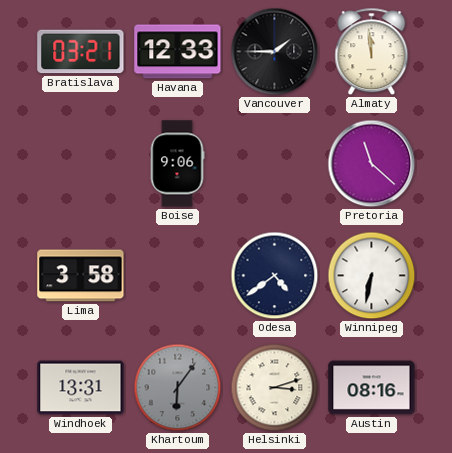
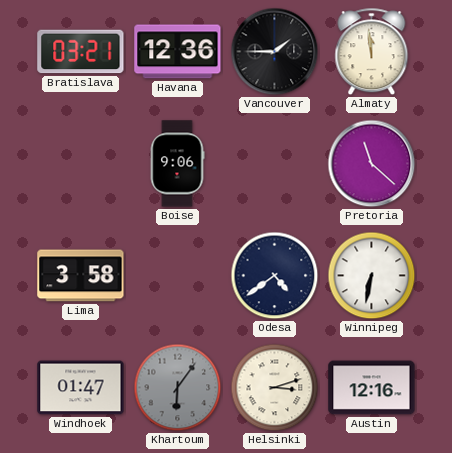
Havana: 12:33 -> 12:36
Windhoek: 13:31 -> 01:47
Austin: 08:16 -> 12:16
